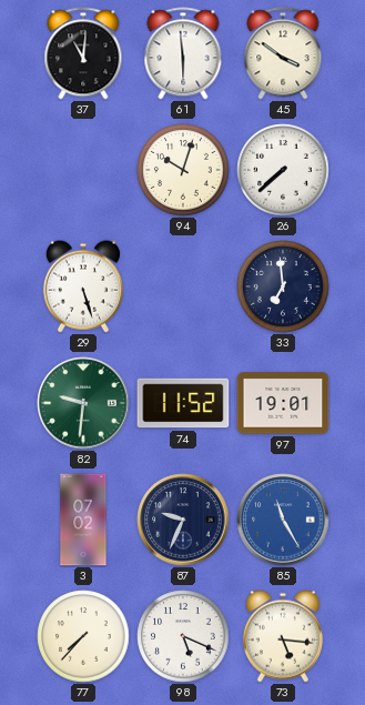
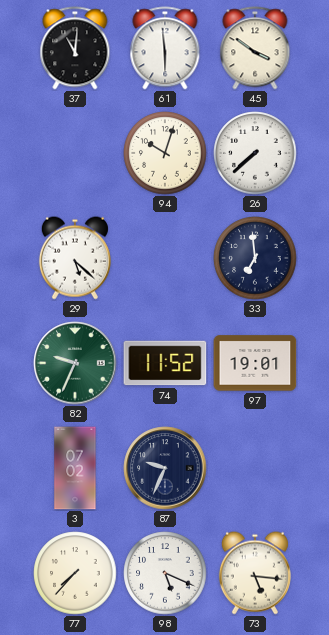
29: 5:27 -> 5:22
82: 9:31 -> 9:34
85: 11:25 -> none
